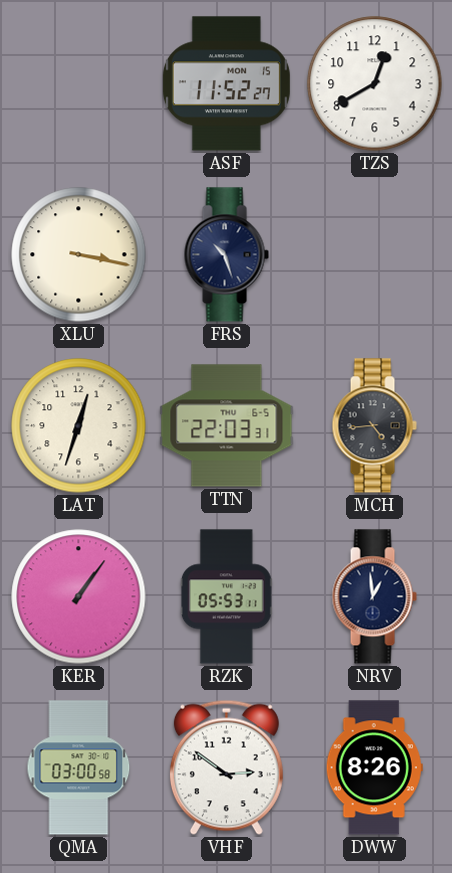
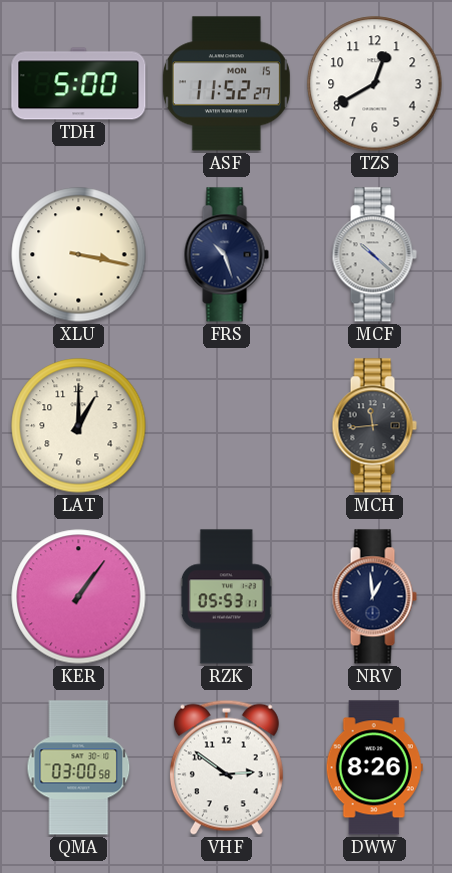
TDH: none -> 5:00
MCF: none -> 10:22
LAT: 12:33 -> 1:00
TTN: 22:03 -> none
MCH: 4:44 -> 11:44
